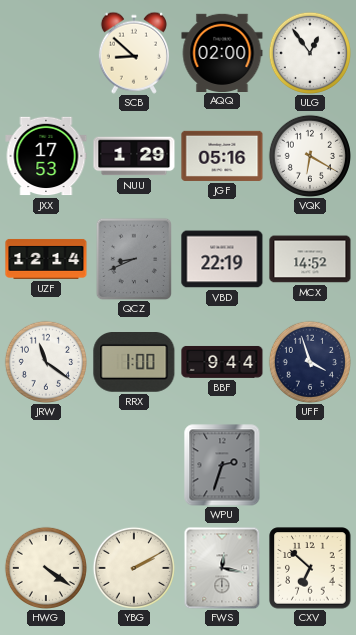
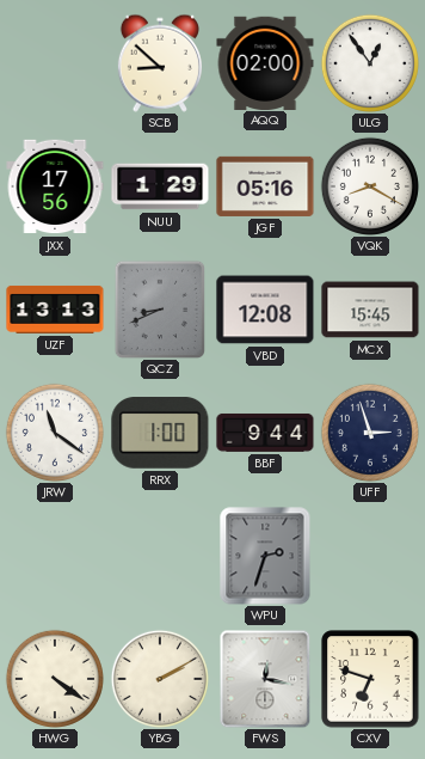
JXX: 17:53 -> 17:56
VQK: 6:20 -> 8:20
UZF: 12:14 -> 13:13
VBD: 22:19 -> 12:08
MCX: 14:52 -> 15:45
UFF: 3:57 -> 2:57
CXV: 6:52 -> 6:48
